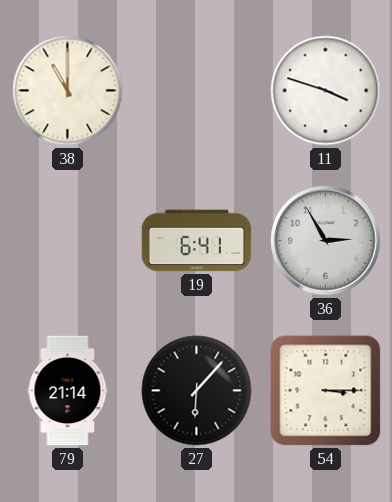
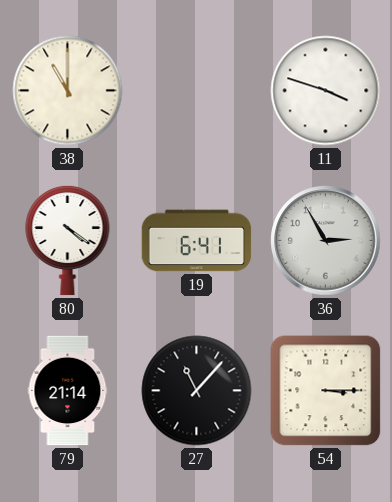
80: none -> 4:21
27: 6:07 -> 11:07
